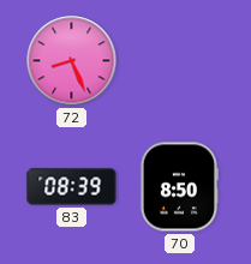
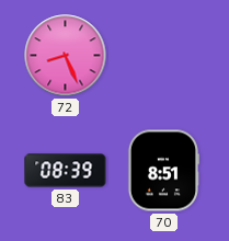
70: 8:50 -> 8:51
